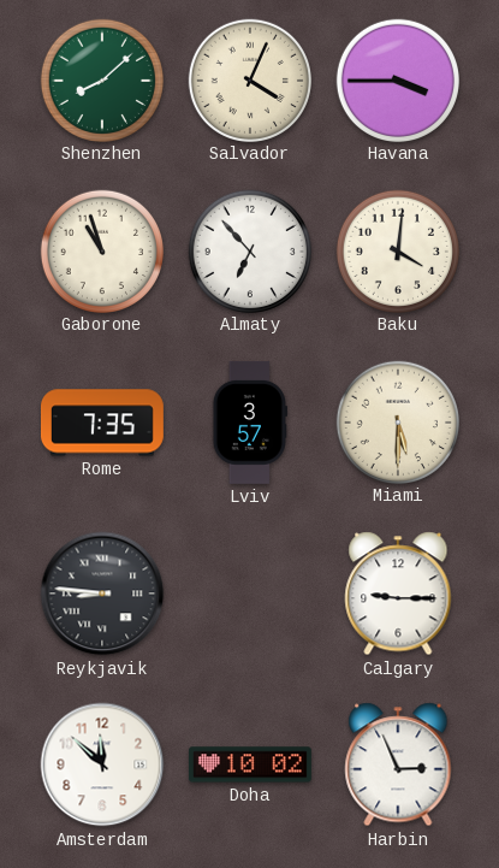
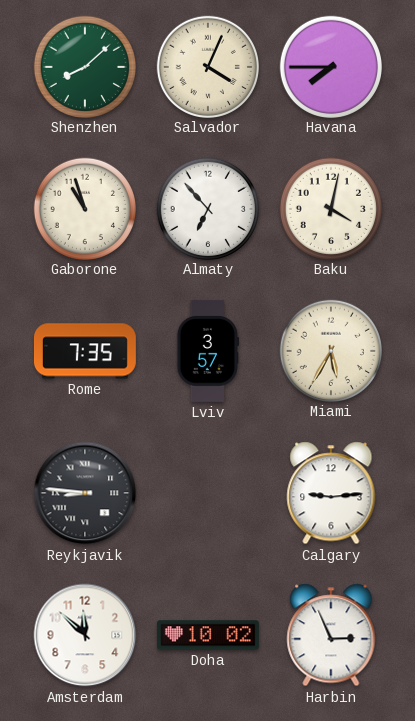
Havana: 3:45 -> 7:45
Baku: 4:01 -> 4:02
Miami: 5:30 -> 5:35
Calgary: 9:15 -> 9:14
